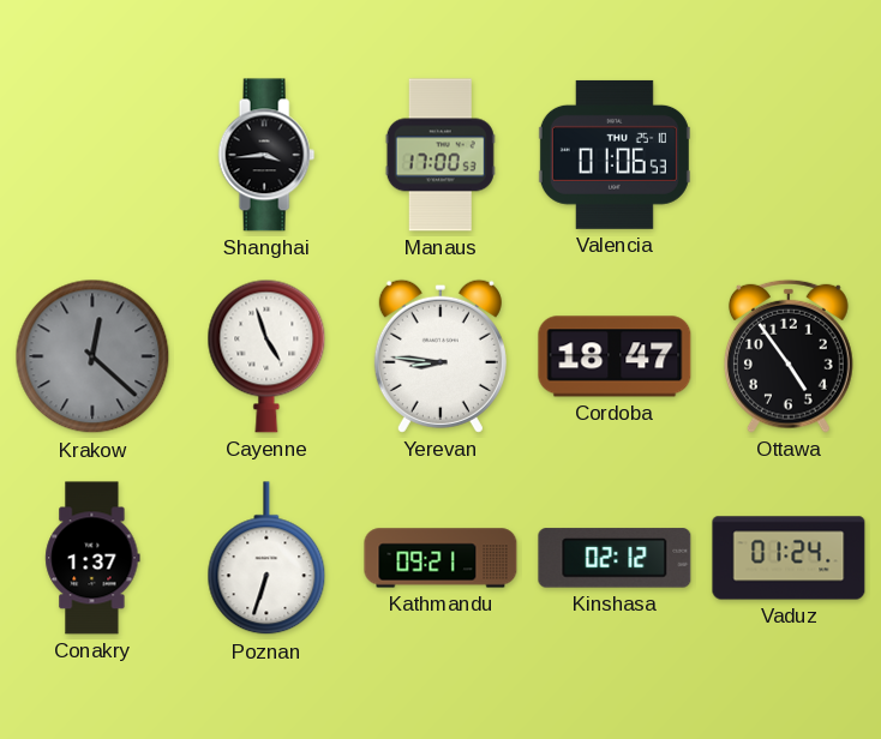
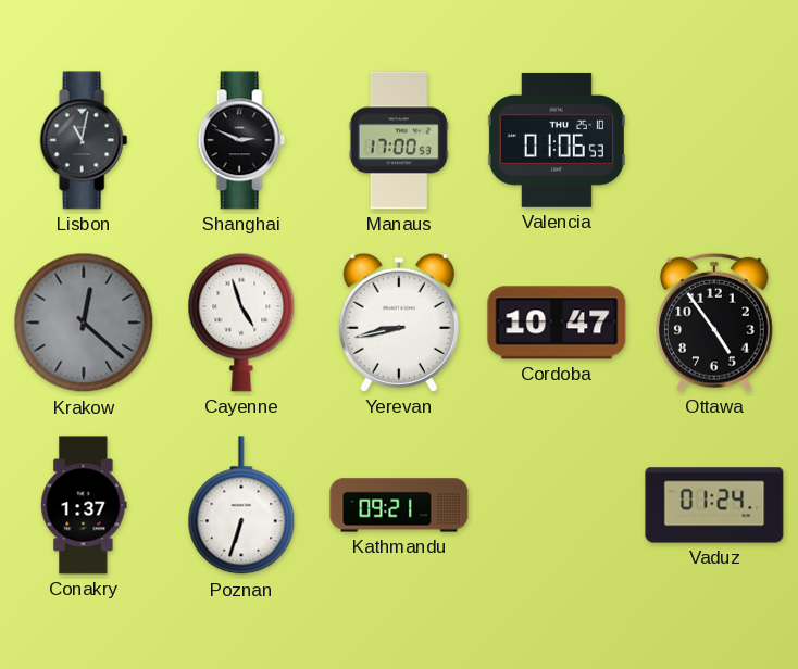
Lisbon: none -> 11:02
Shanghai: 3:44 -> 2:49
Yerevan: 8:46 -> 8:43
Cordoba: 18:47 -> 10:47
Kinshasa: 02:12 -> none
